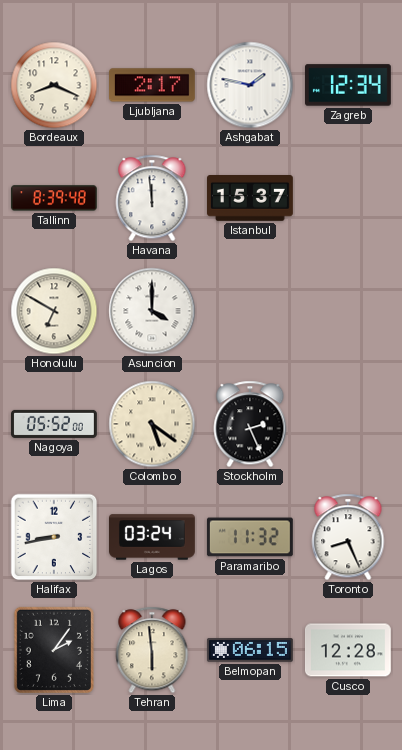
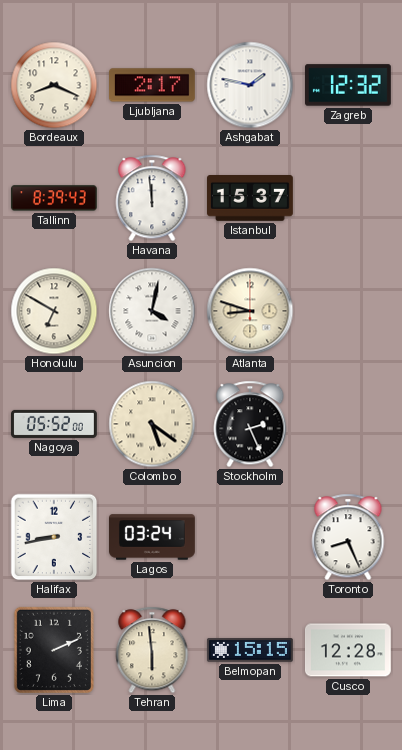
Zagreb: 12:34 -> 12:32
Tallinn: 8:39:48 -> 8:39:43
Asuncion: 4:00 -> 4:02
Atlanta: none -> 8:48
Paramaribo: 11:32 -> none
Lima: 2:06 -> 2:11
Belmopan: 06:15 -> 15:15
